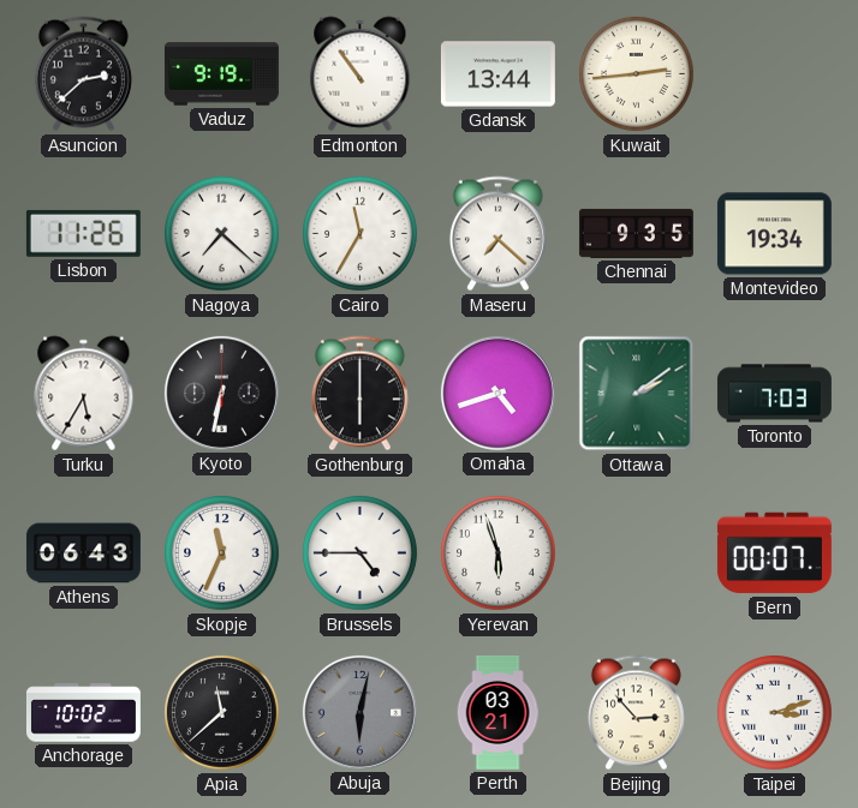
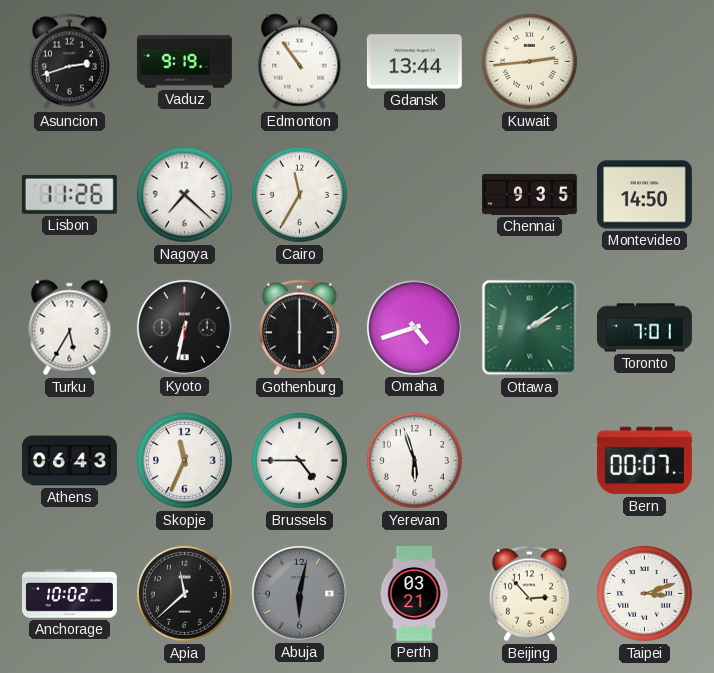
Asuncion: 2:38 -> 2:42
Maseru: 7:22 -> none
Montevideo: 19:34 -> 14:50
Toronto: 7:03 -> 7:01
